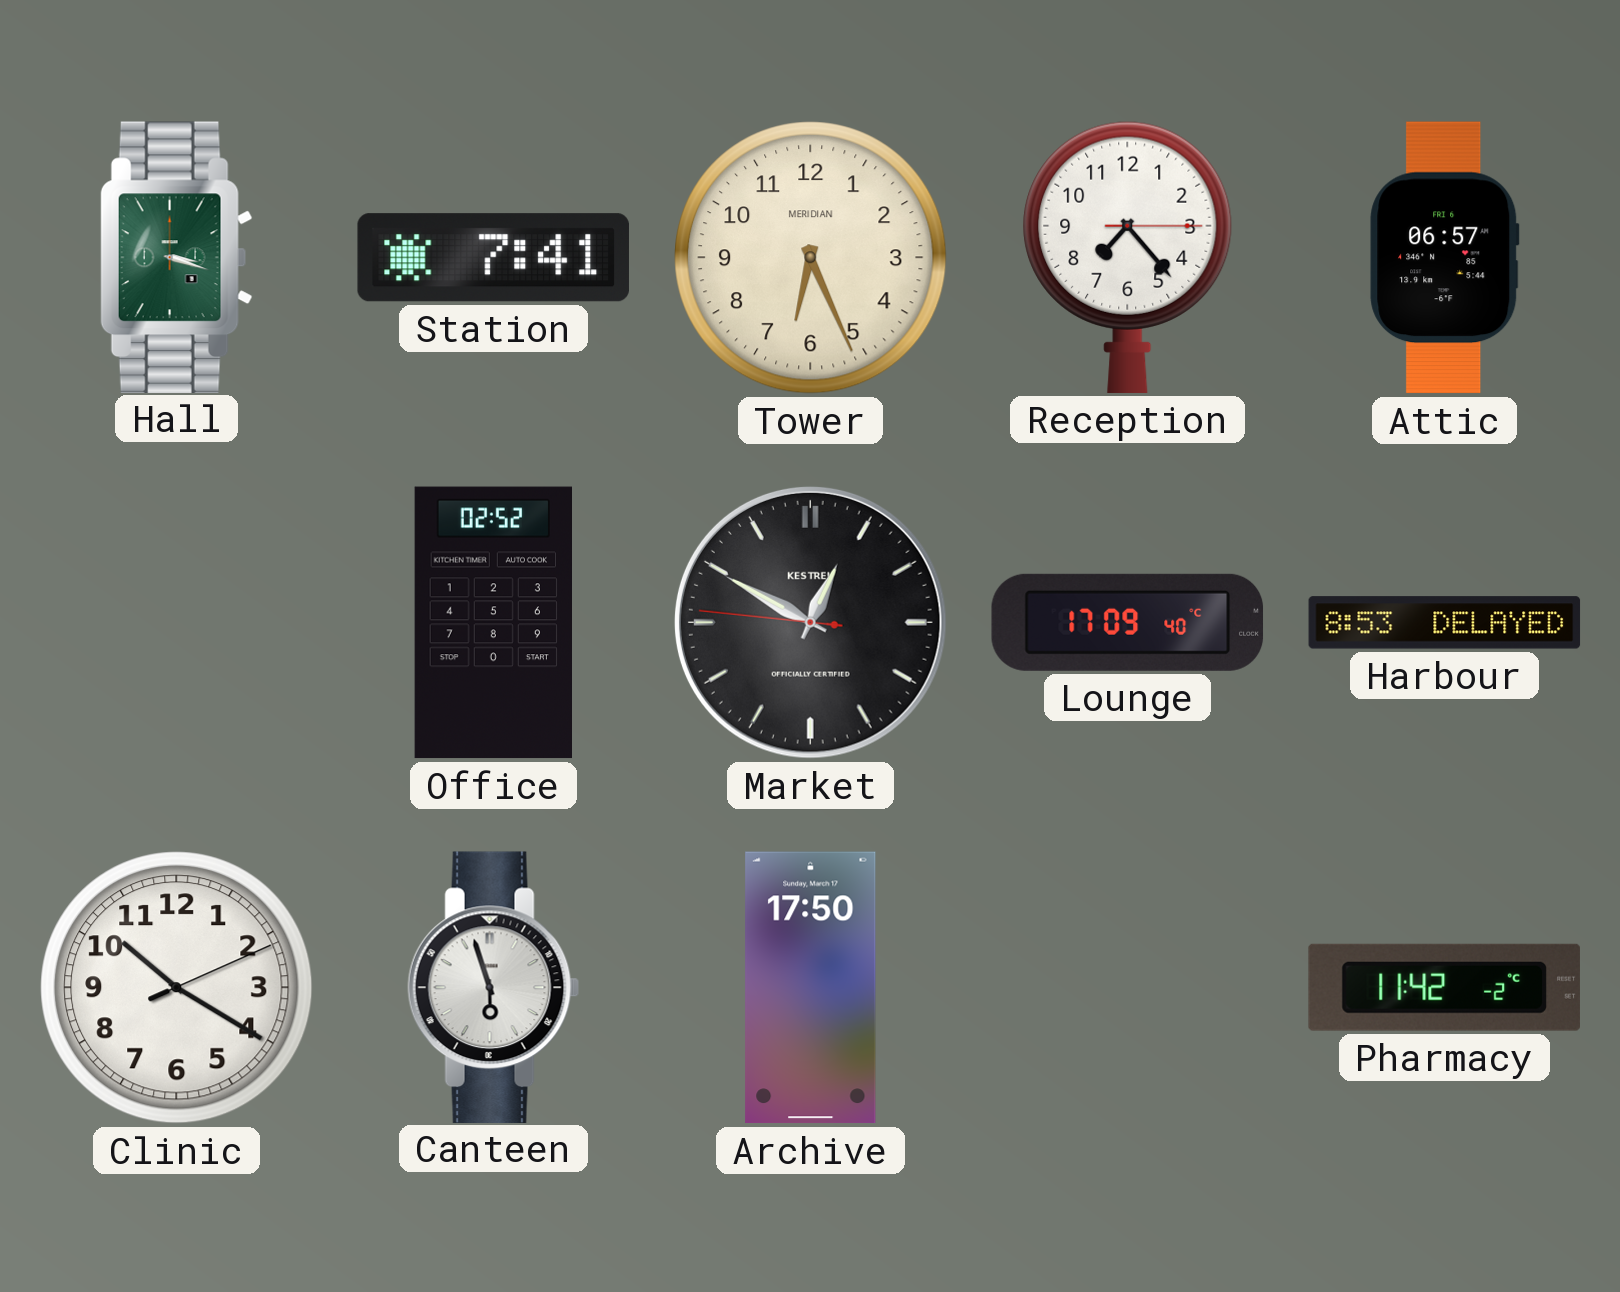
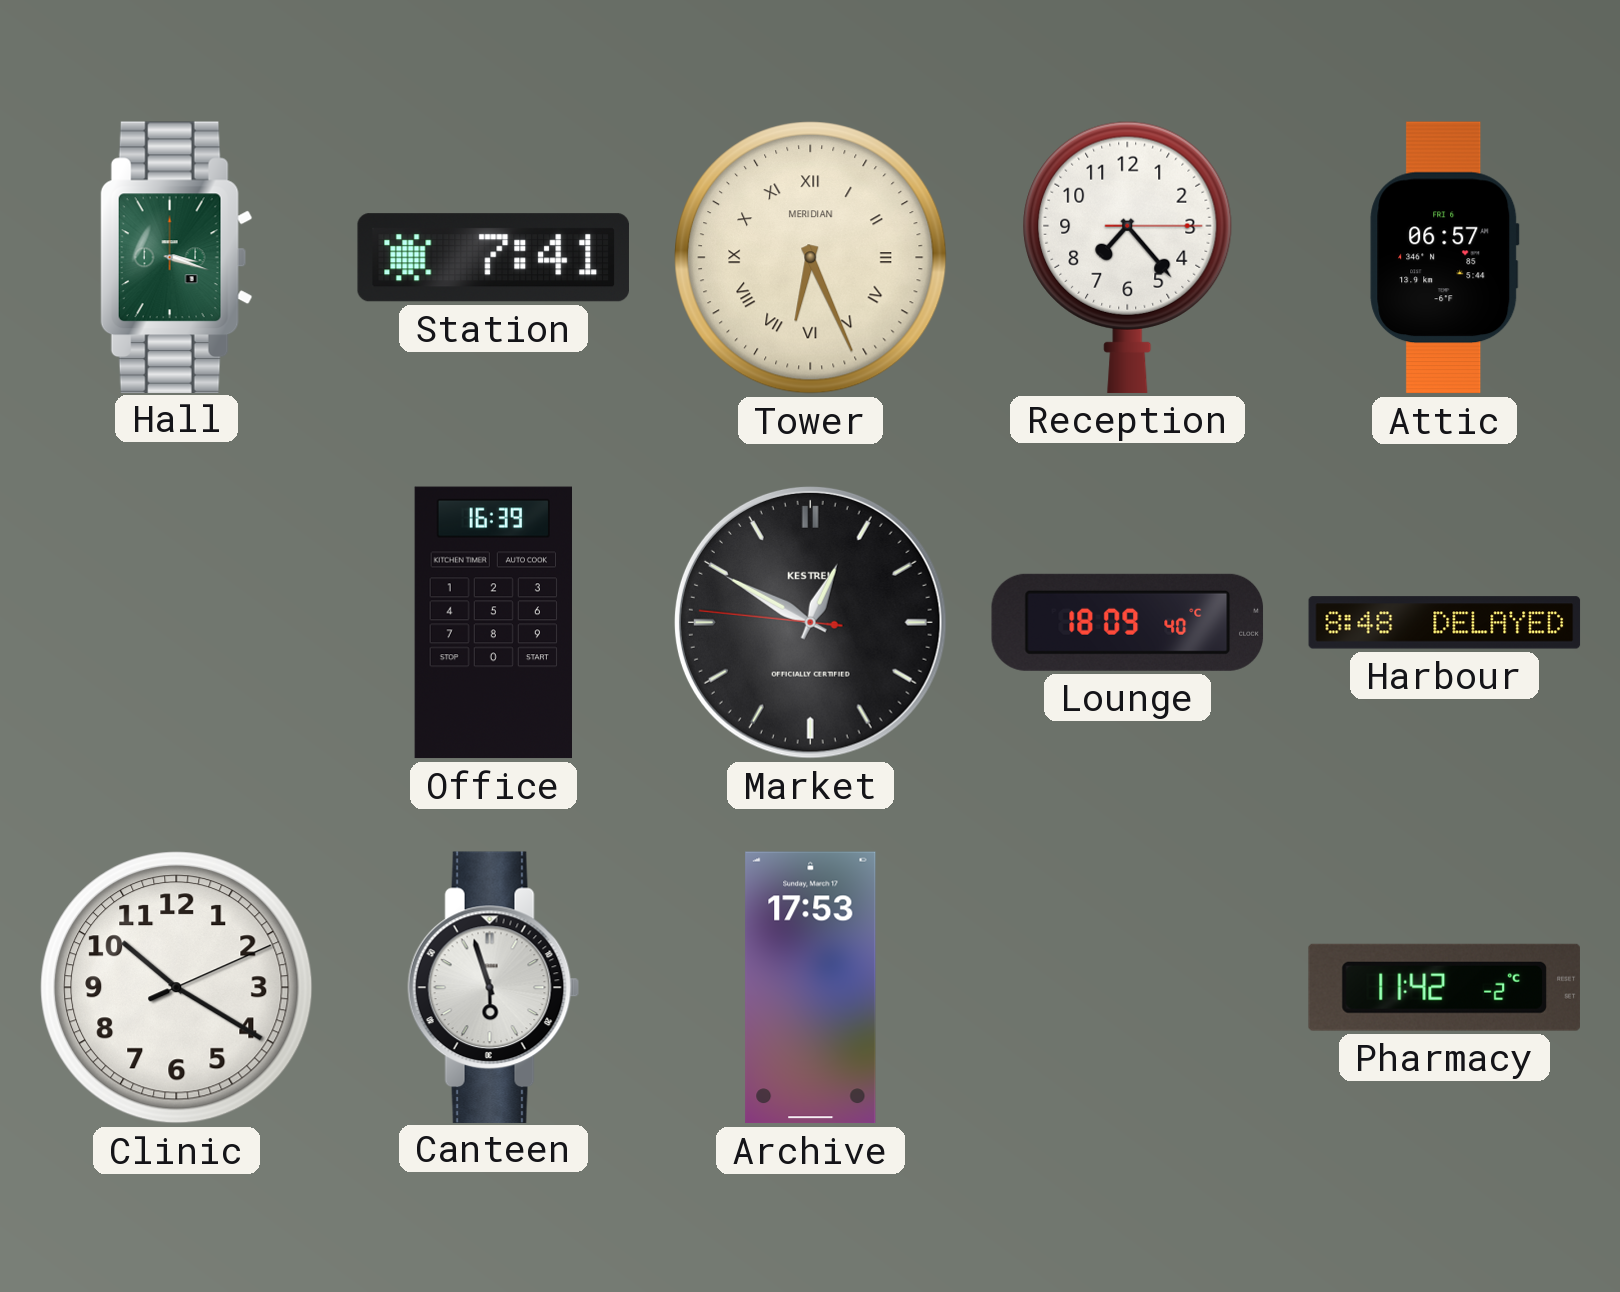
Tower numerals: Arabic -> Roman
Office: 02:52 -> 16:39
Lounge: 17:09 -> 18:09
Harbour: 8:53 -> 8:48
Archive: 17:50 -> 17:53
